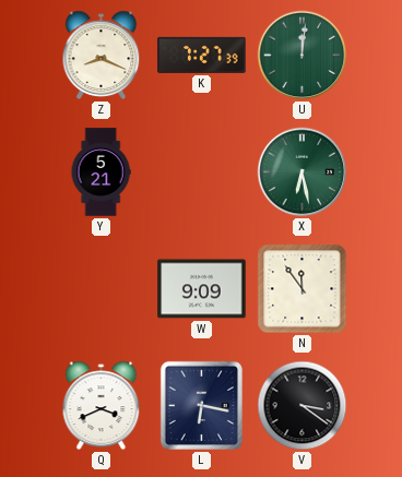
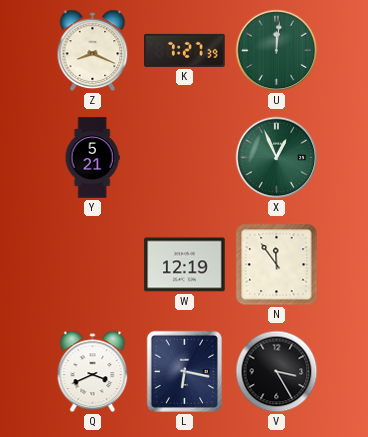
X: 6:28 -> 12:56
W: 9:09 -> 12:19
V: 3:21 -> 3:25
